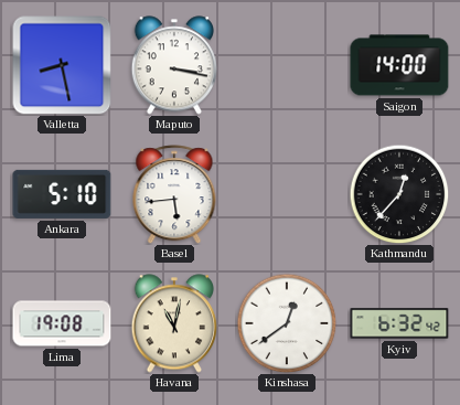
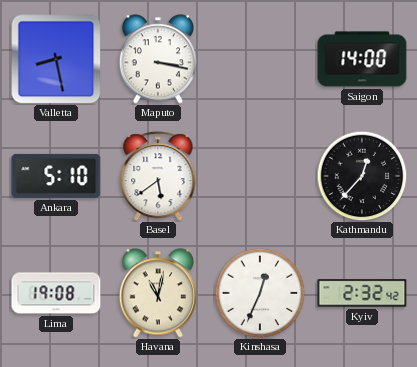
Basel: 5:44 -> 5:39
Kinshasa: 12:39 -> 12:34
Kyiv: 6:32 -> 2:32
